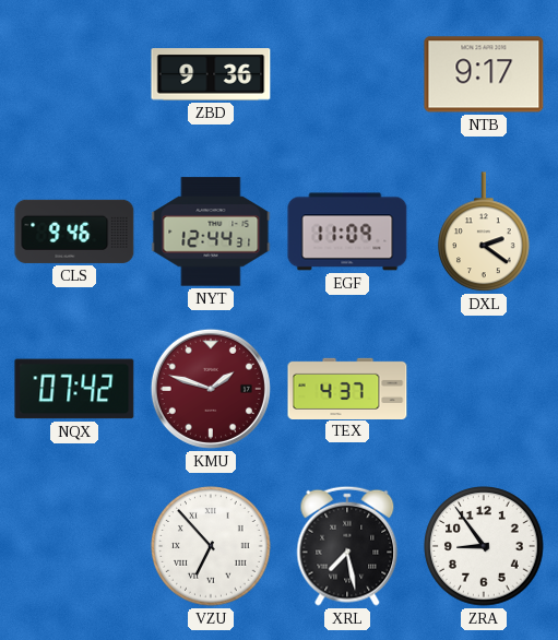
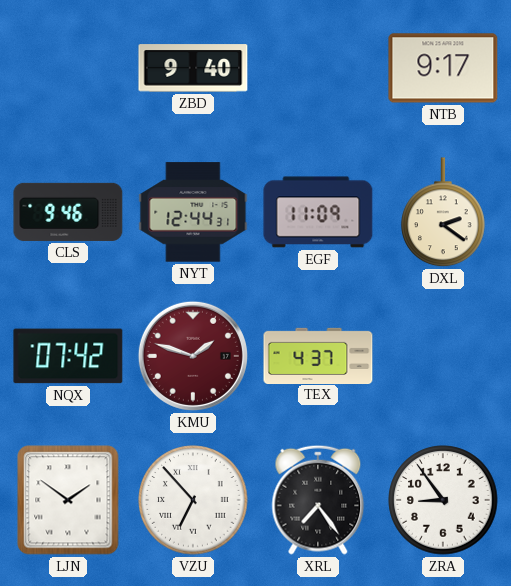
ZBD: 9:36 -> 9:40
LJN: none -> 1:51
XRL: 7:28 -> 7:24
